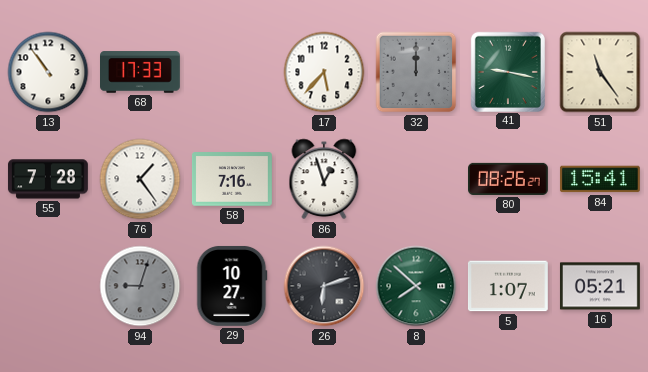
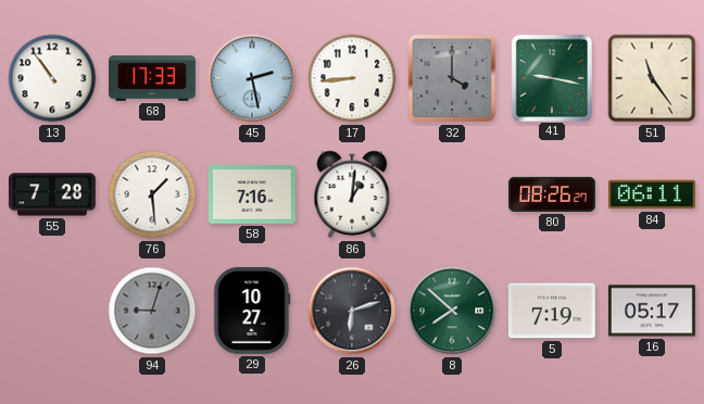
45: none -> 2:28
17: 5:37 -> 8:44
32: 12:00 -> 4:00
76: 1:24 -> 1:29
86: 12:57 -> 1:01
84: 15:41 -> 06:11
5: 1:07 -> 7:19
16: 05:21 -> 05:17
